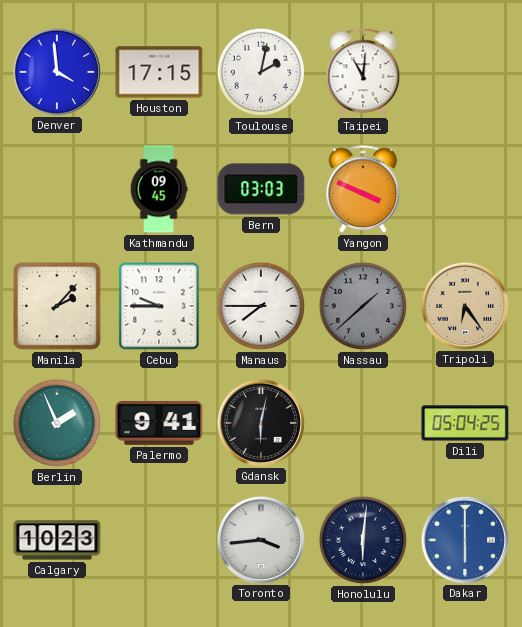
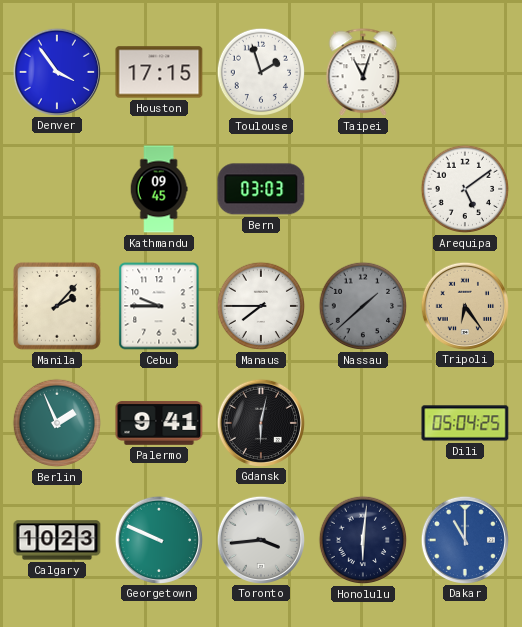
Denver: 3:59 -> 3:54
Toulouse: 2:02 -> 1:57
Taipei: 11:01 -> 11:03
Yangon: 3:49 -> none
Arequipa: none -> 5:09
Georgetown: none -> 9:49
Dakar: 6:00 -> 11:00
